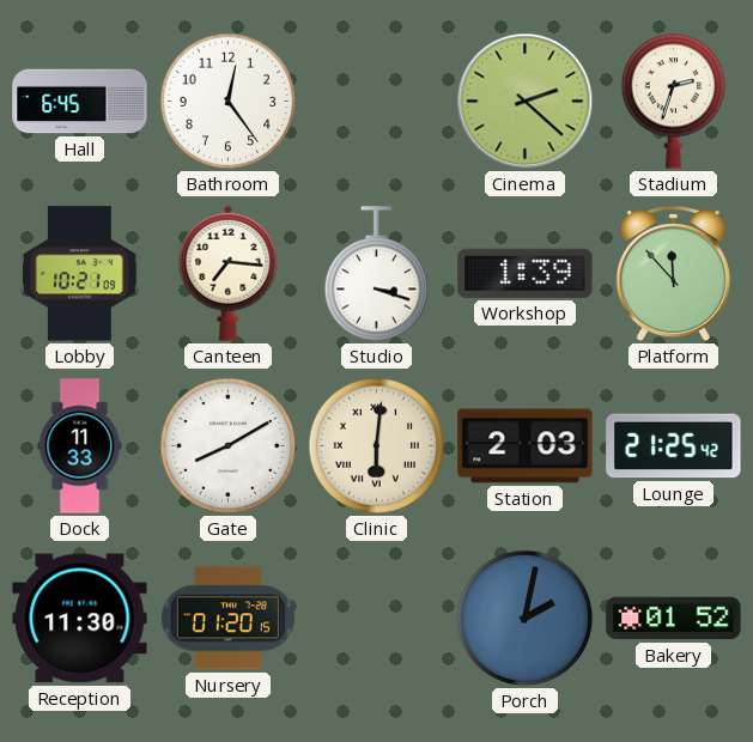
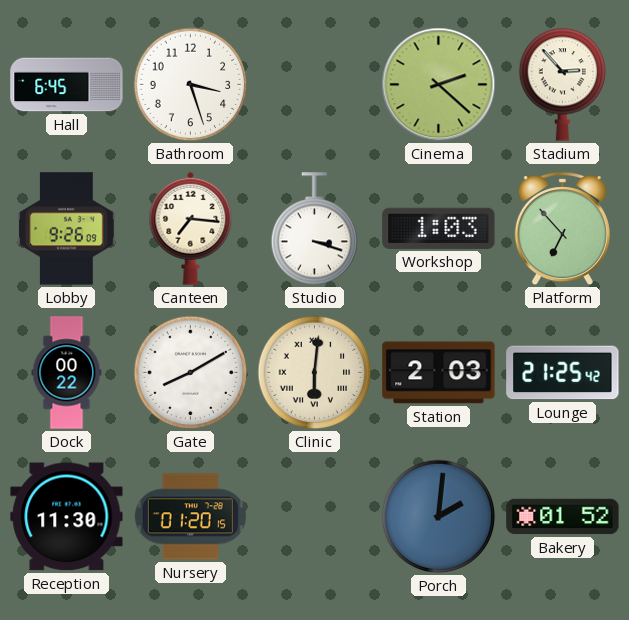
Bathroom: 12:24 -> 3:27
Stadium: 2:33 -> 2:53
Lobby: 10:21 -> 9:26
Workshop: 1:39 -> 1:03
Platform: 11:53 -> 6:53
Dock: 11:33 -> 00:22
Porch: 2:02 -> 2:01
